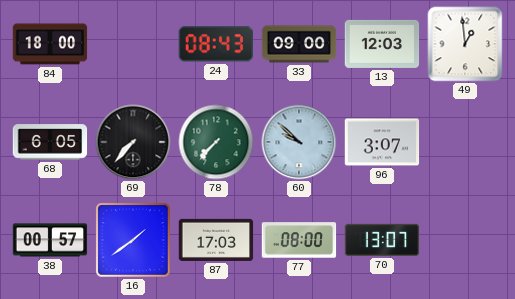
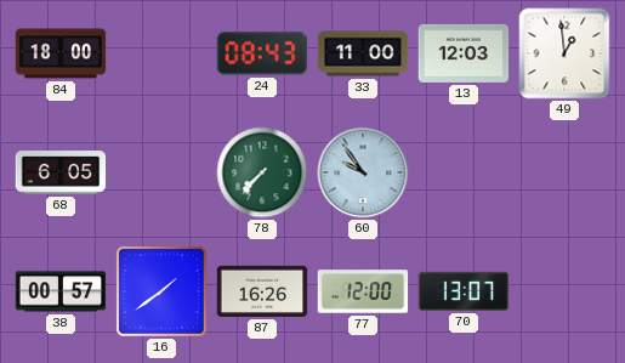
33: 09:00 -> 11:00
69: 7:37 -> none
60: 9:52 -> 9:54
96: 3:07 -> none
87: 17:03 -> 16:26
77: 08:00 -> 12:00
